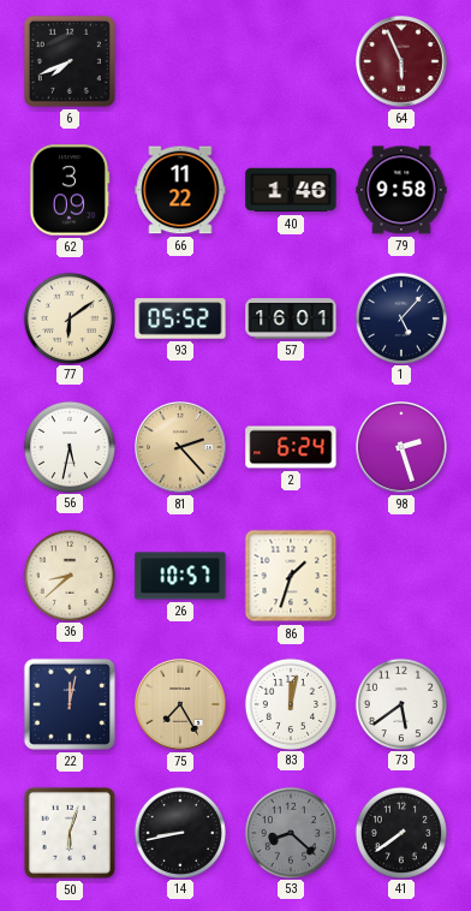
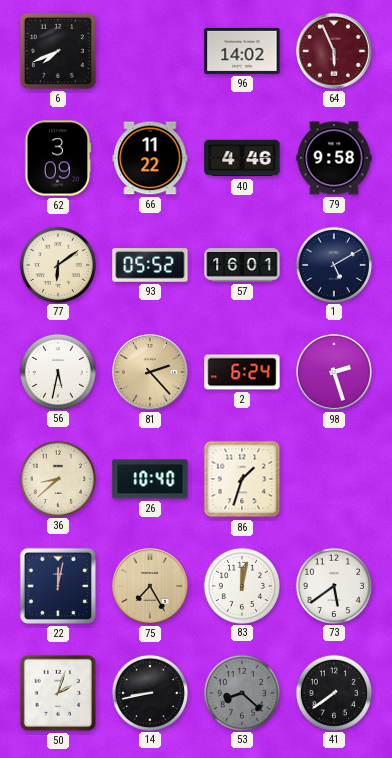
96: none -> 14:02
40: 1:46 -> 4:46
1: 5:07 -> 5:10
26: 10:57 -> 10:40
50: 6:03 -> 2:03
